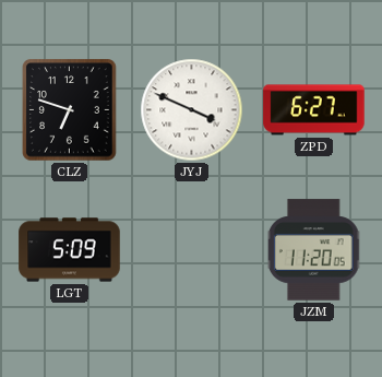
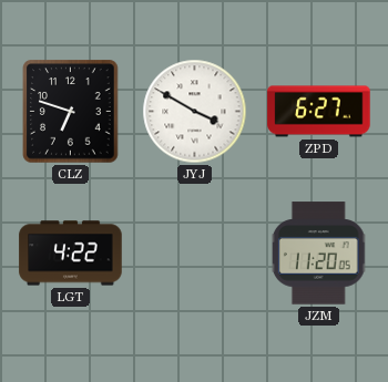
JYJ: 3:49 -> 3:50
LGT: 5:09 -> 4:22
